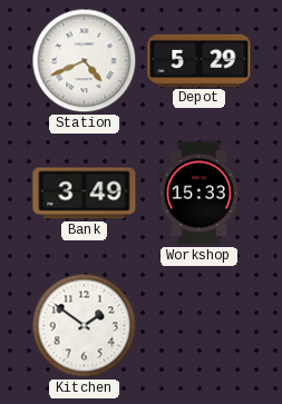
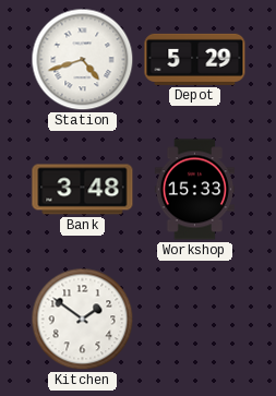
Station: 4:41 -> 4:42
Bank: 3:49 -> 3:48
